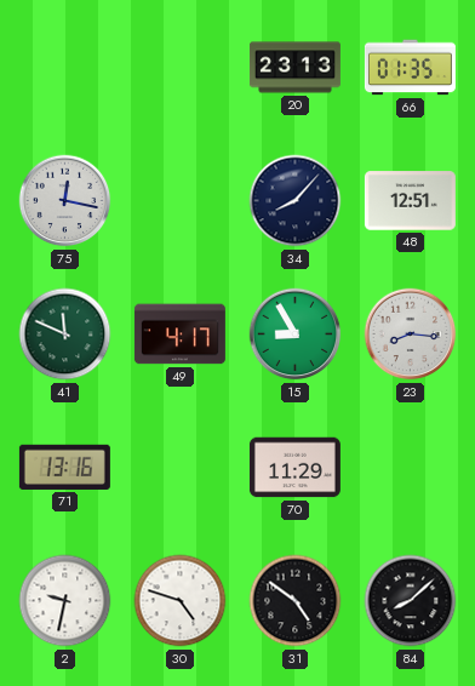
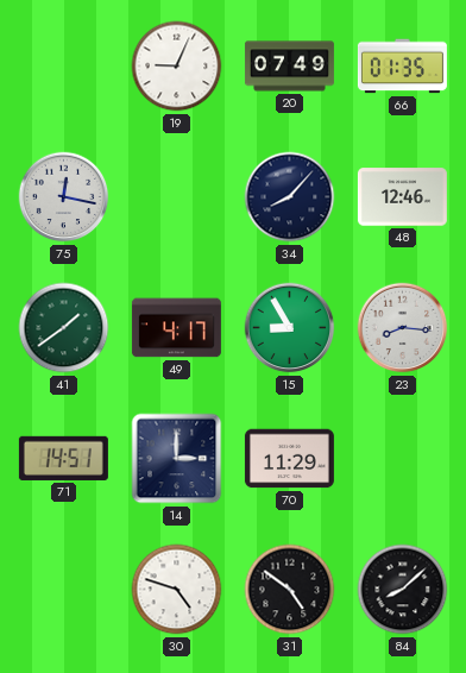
19: none -> 9:04
20: 23:13 -> 07:49
48: 12:51 -> 12:46
41: 11:49 -> 1:39
71: 13:16 -> 14:51
14: none -> 3:00
2: 9:32 -> none
